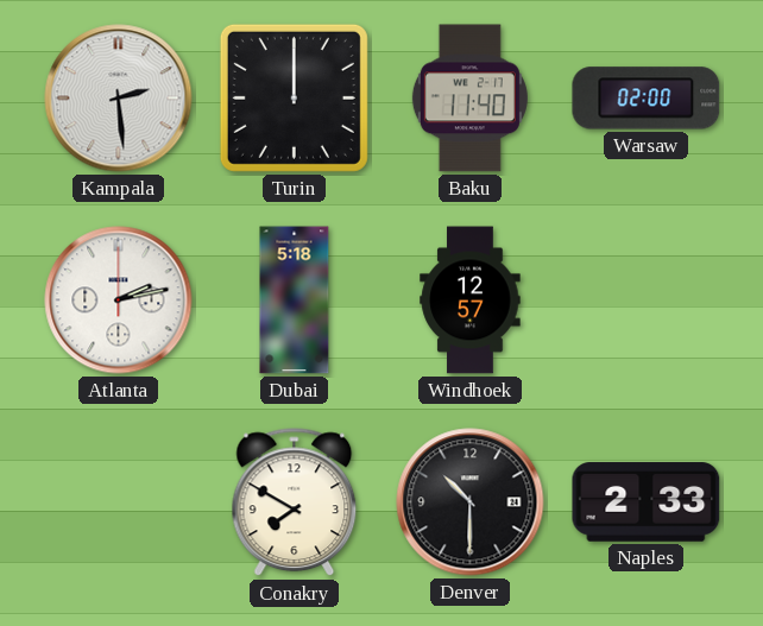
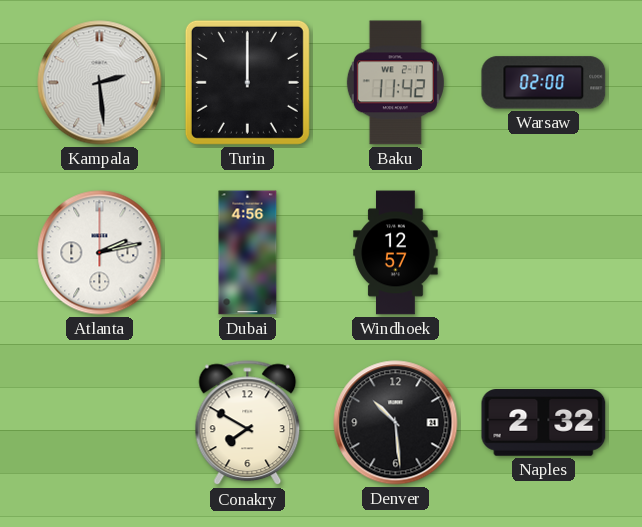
Baku: 11:40 -> 11:42
Dubai: 5:18 -> 4:56
Denver: 10:30 -> 10:29
Naples: 2:33 -> 2:32
